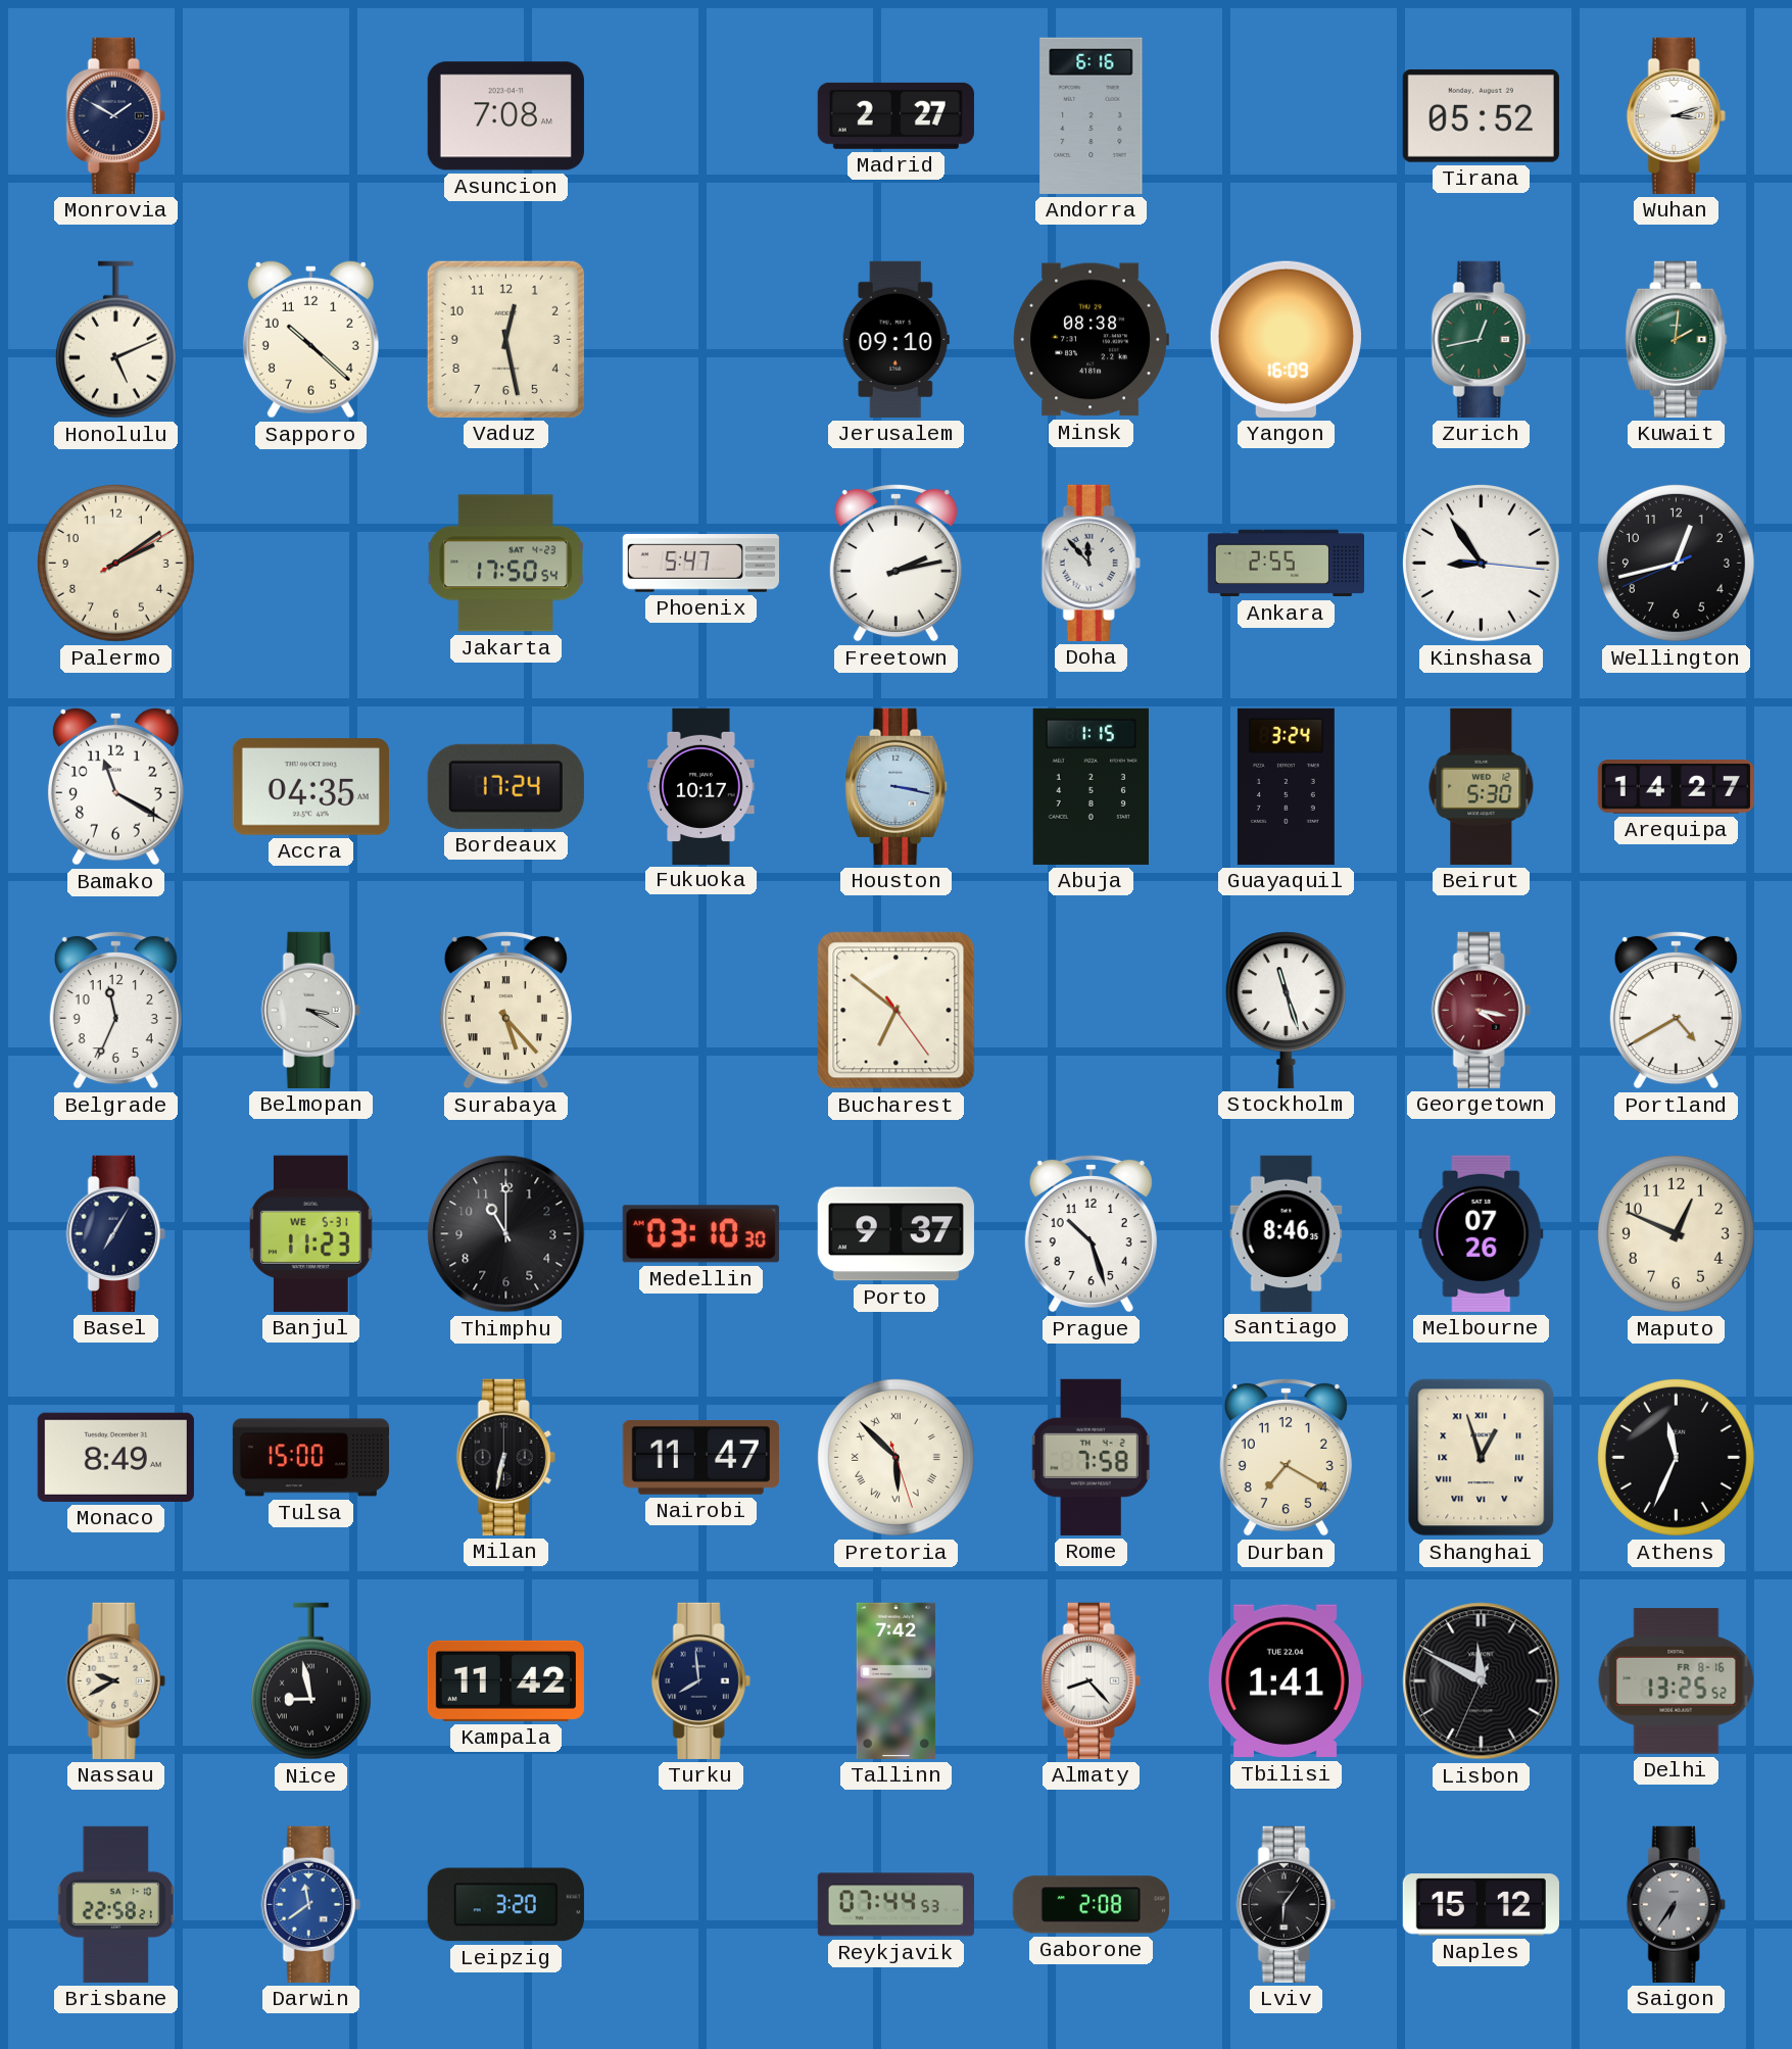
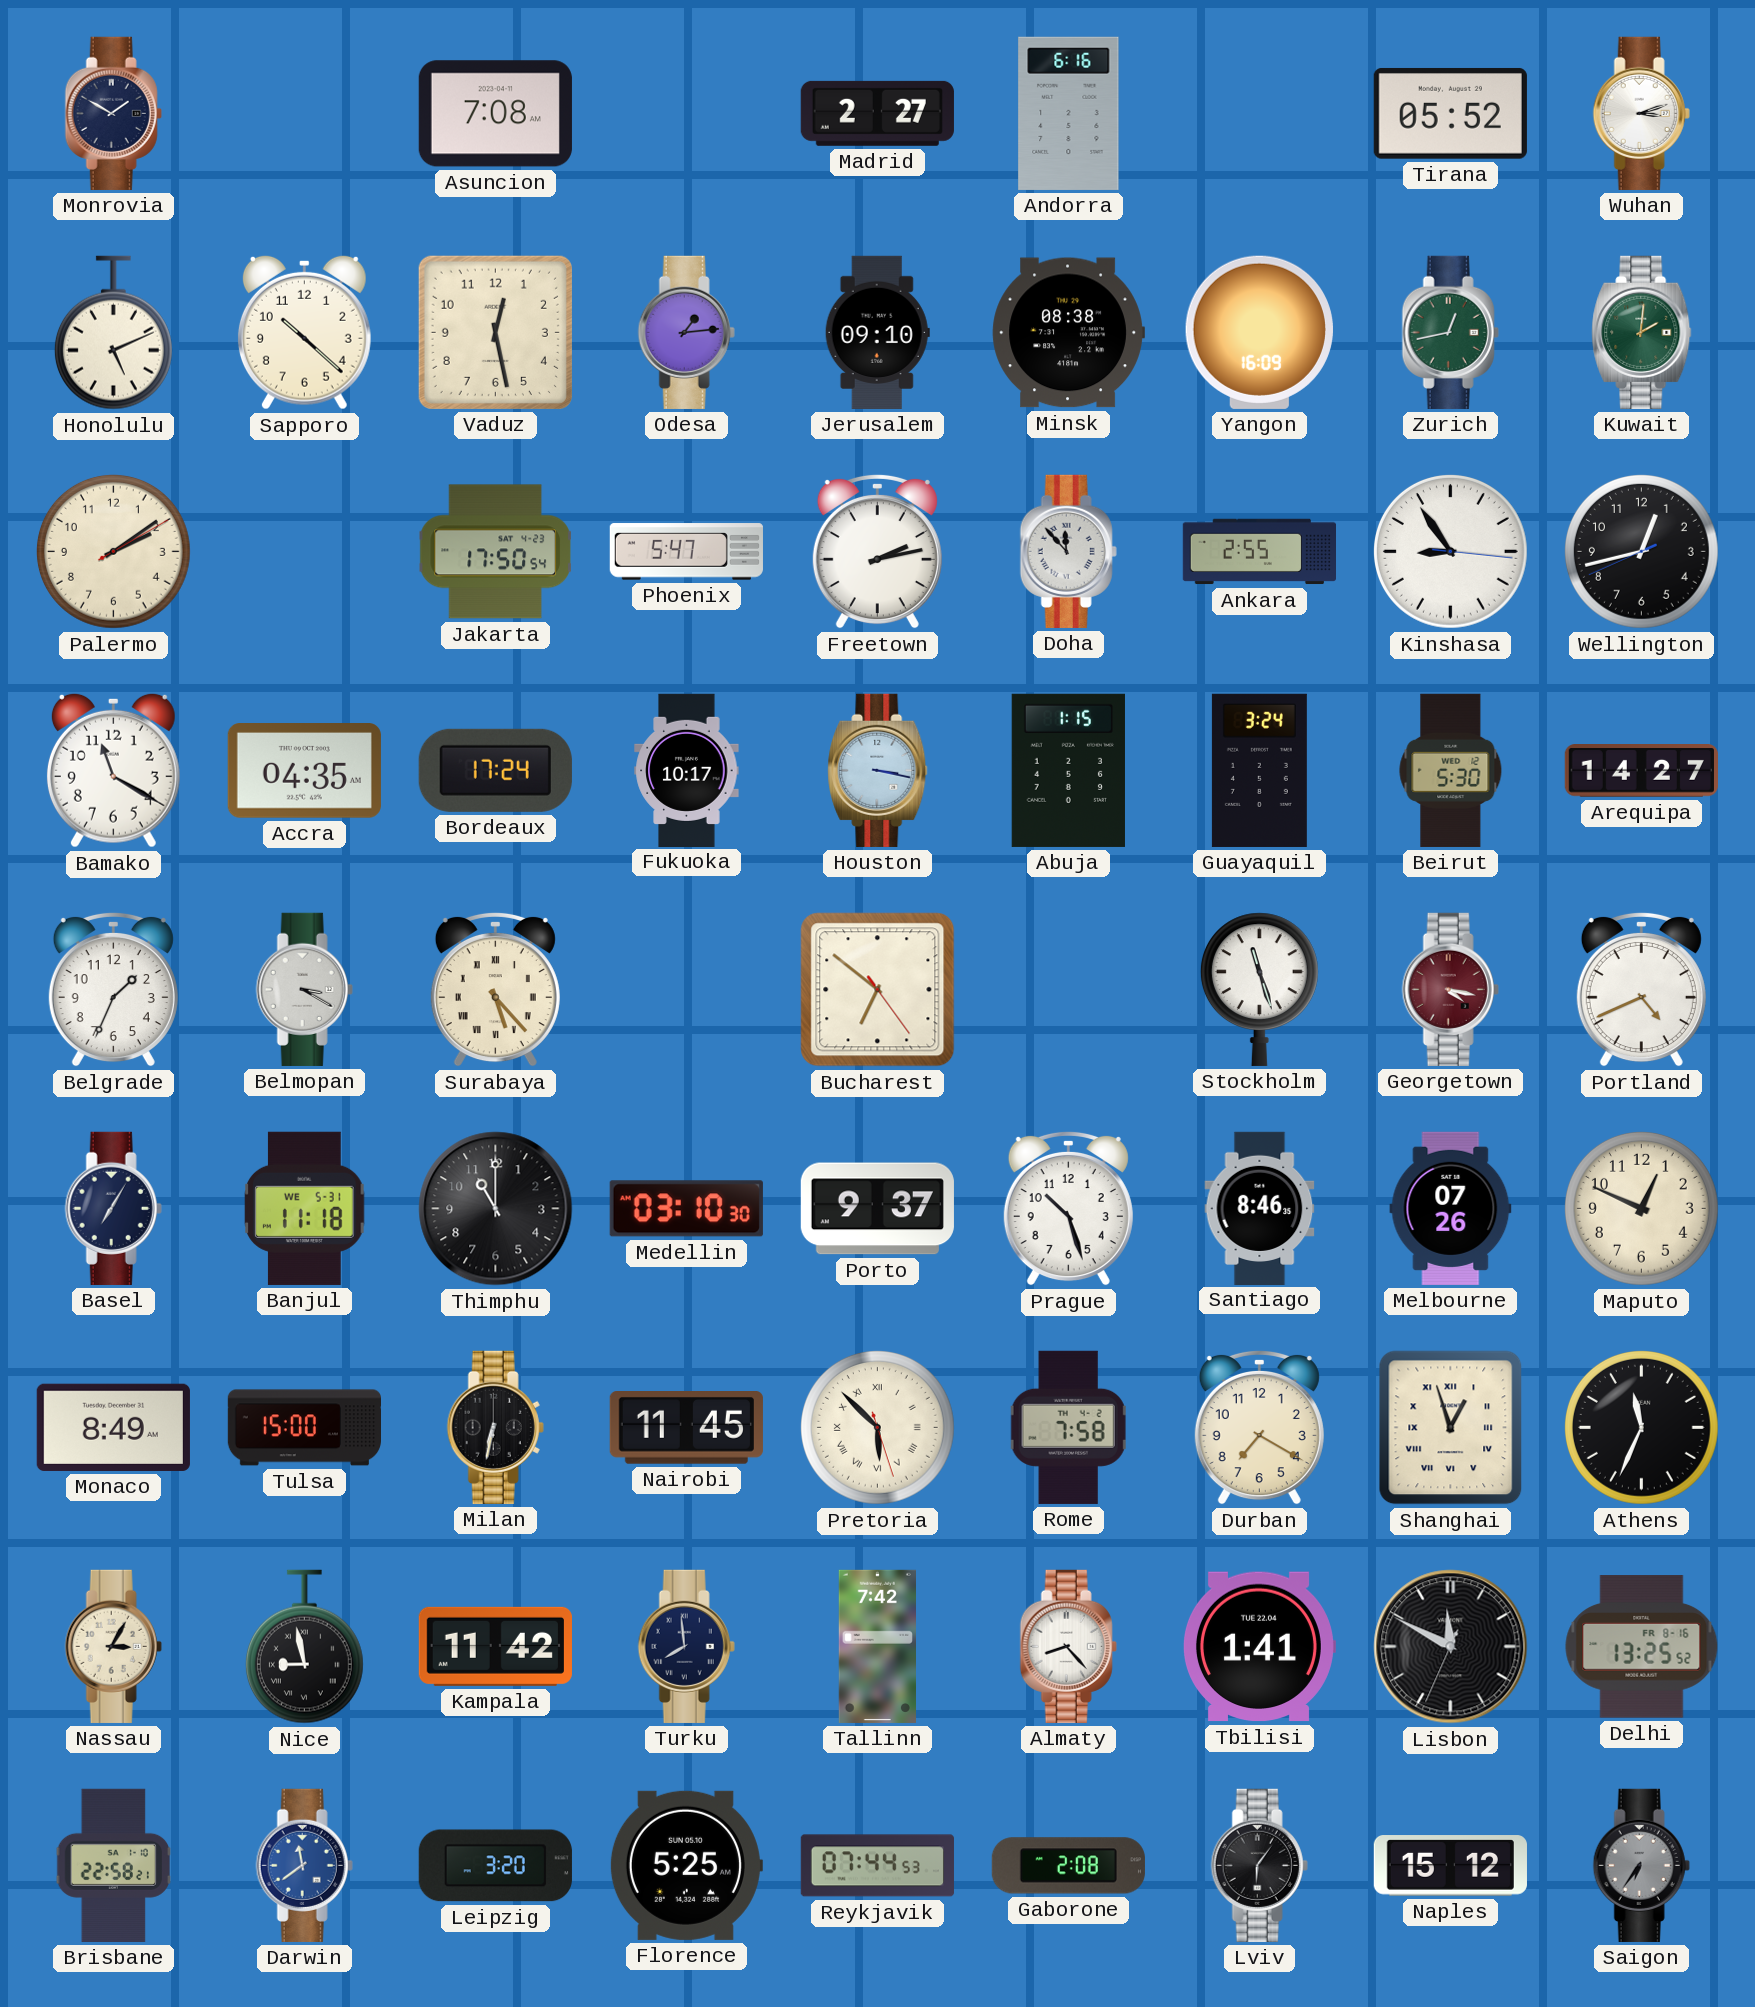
Odesa: none -> 1:14
Belgrade: 11:34 -> 1:34
Portland: 4:40 -> 4:41
Banjul: 11:23 -> 11:18
Nairobi: 11:47 -> 11:45
Nassau: 9:40 -> 3:05
Florence: none -> 5:25
